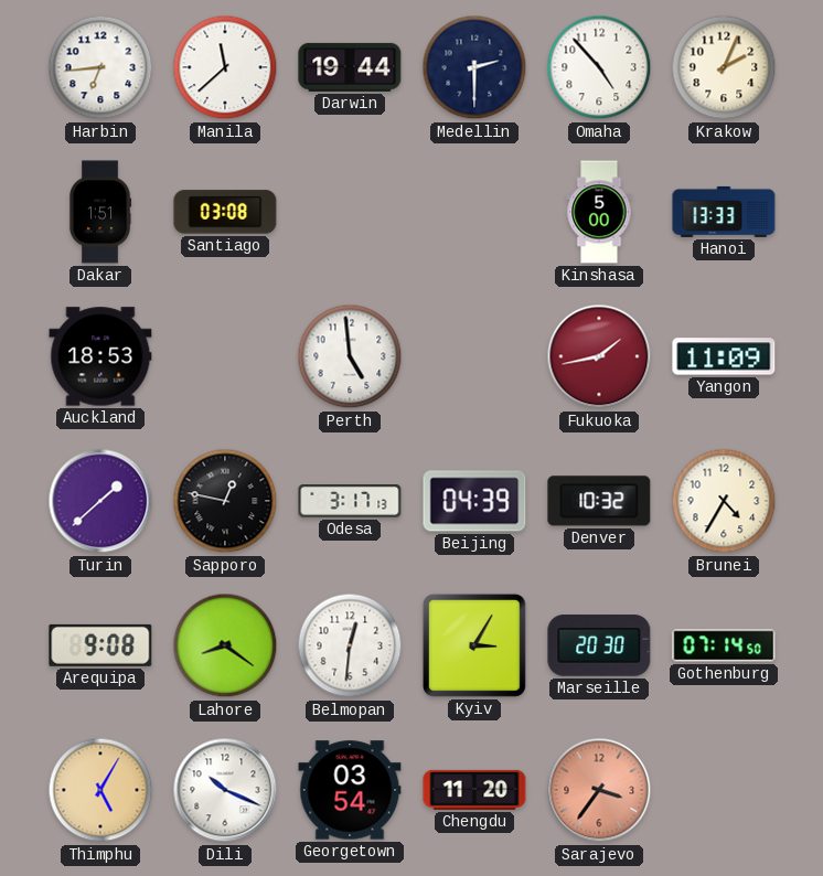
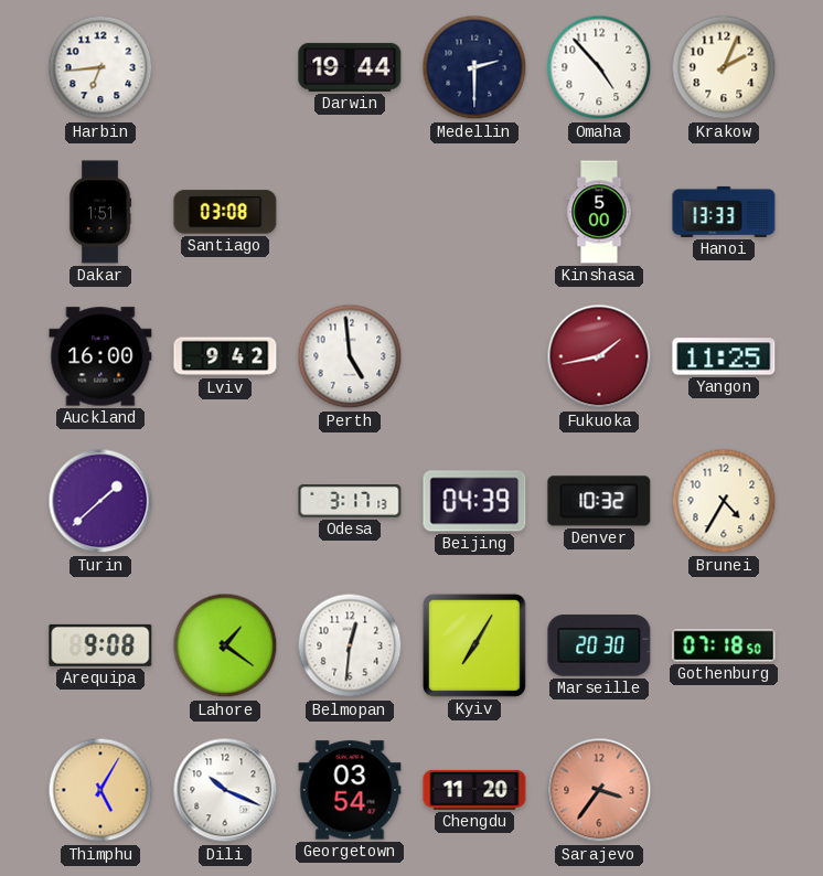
Manila: 11:38 -> none
Auckland: 18:53 -> 16:00
Lviv: none -> 9:42
Yangon: 11:09 -> 11:25
Sapporo: 12:47 -> none
Lahore: 8:21 -> 1:21
Kyiv: 3:05 -> 7:05
Gothenburg: 07:14 -> 07:18
